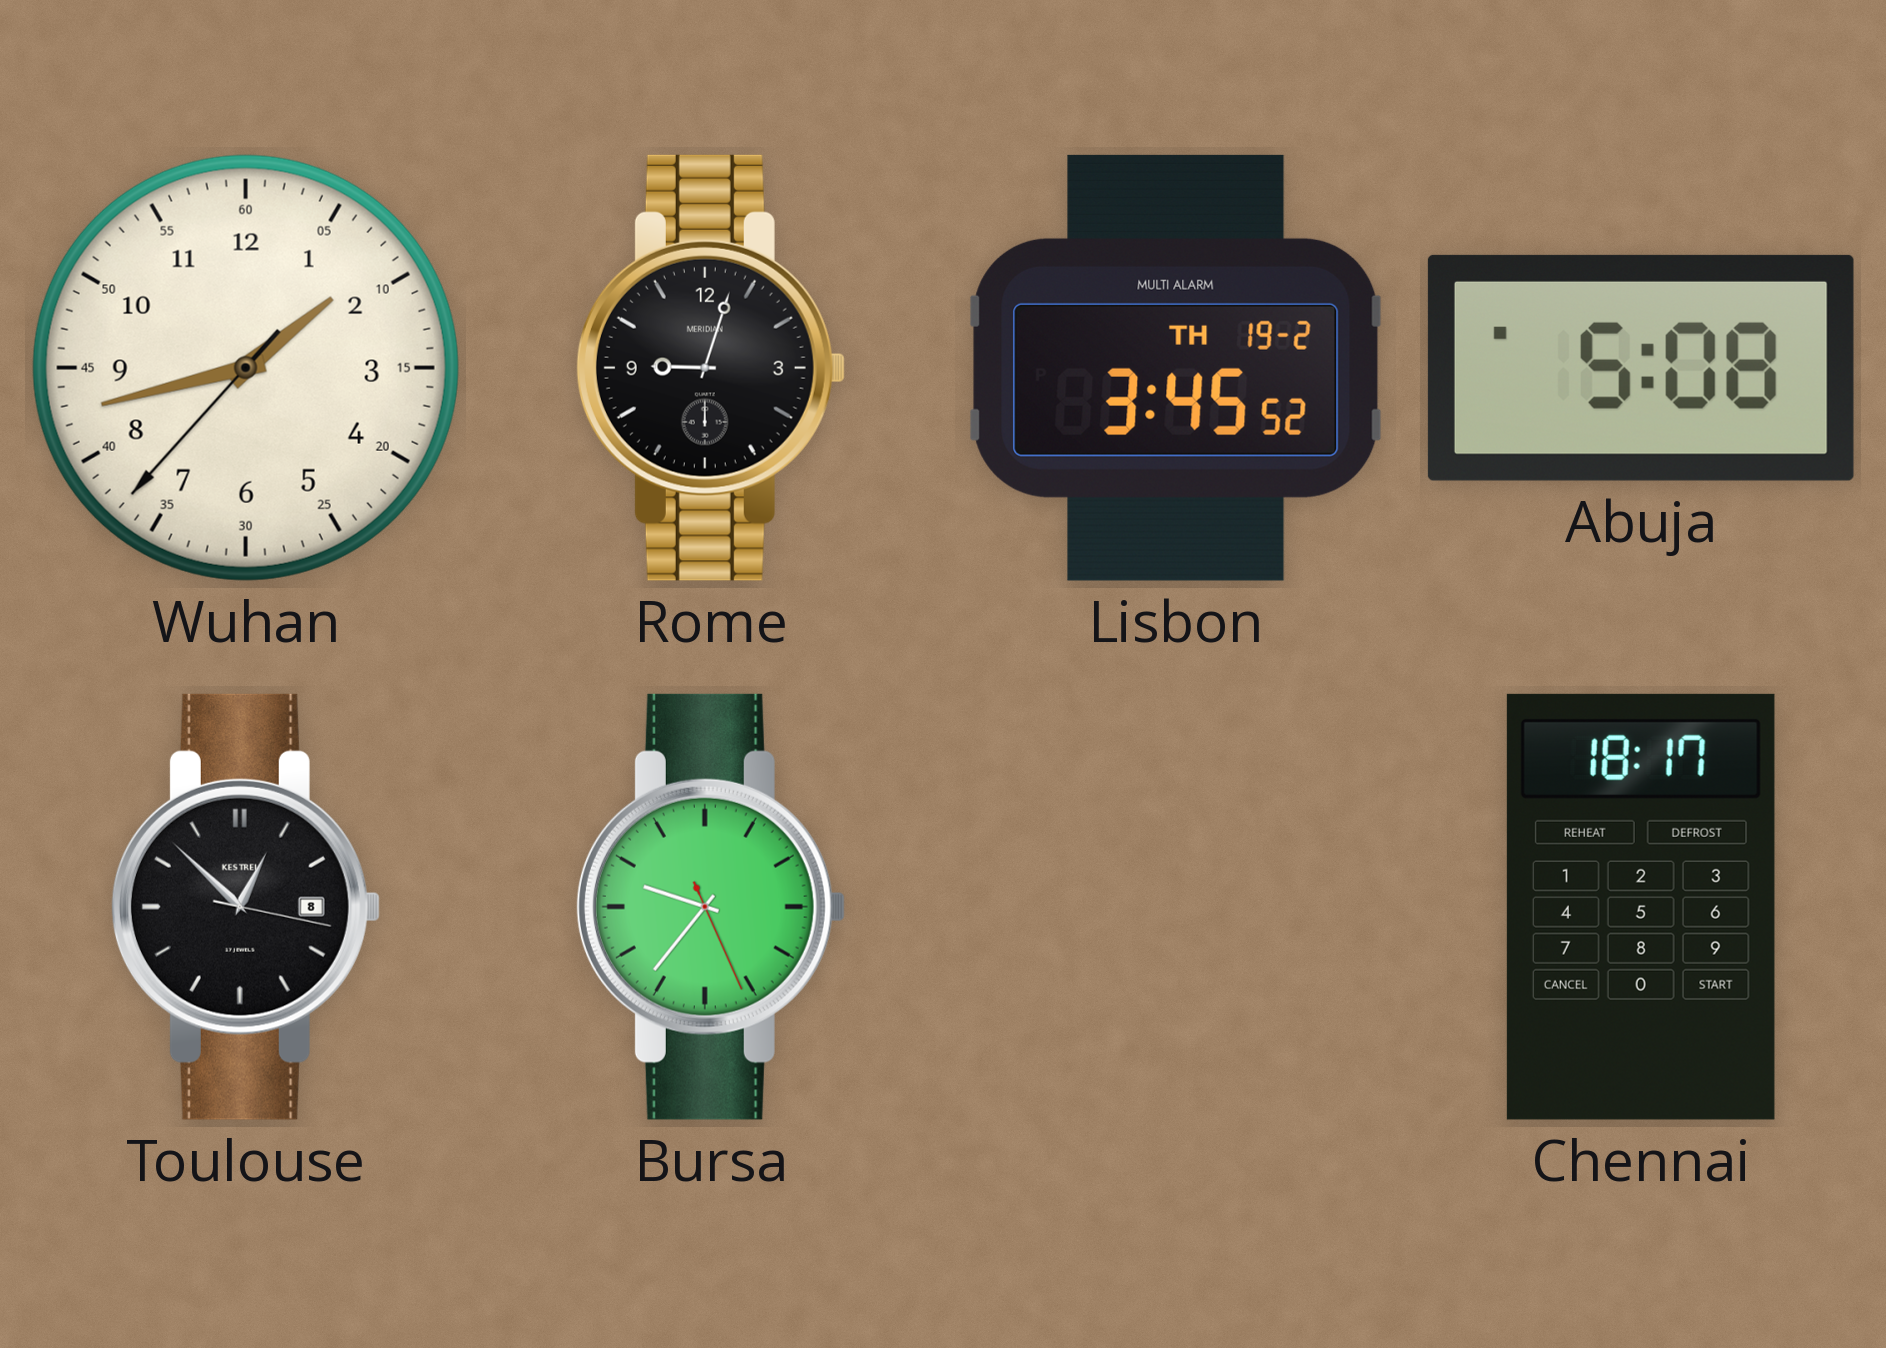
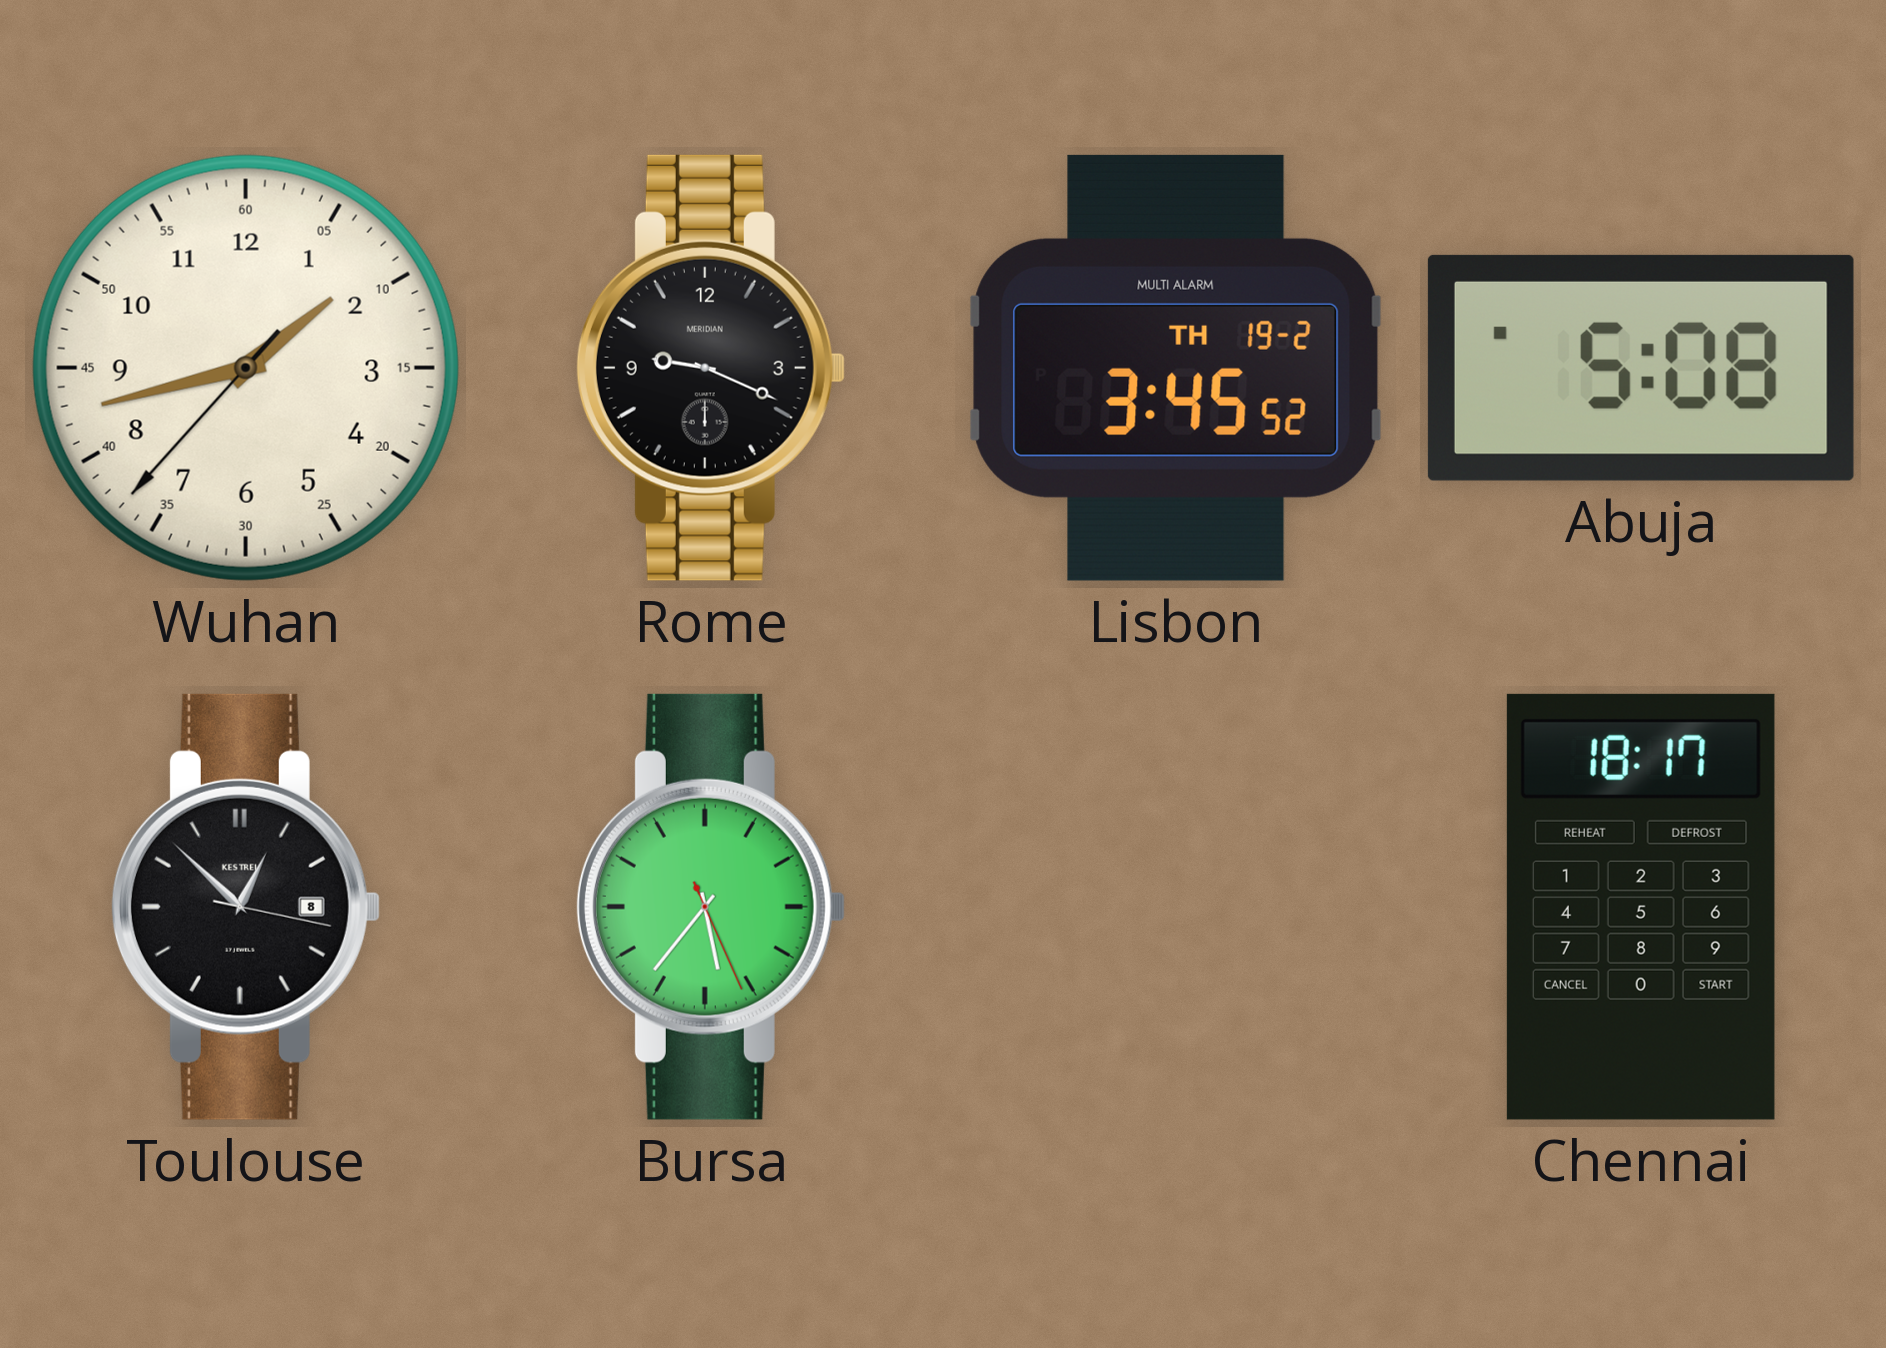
Rome: 9:03 -> 9:19
Bursa: 9:36 -> 5:36
